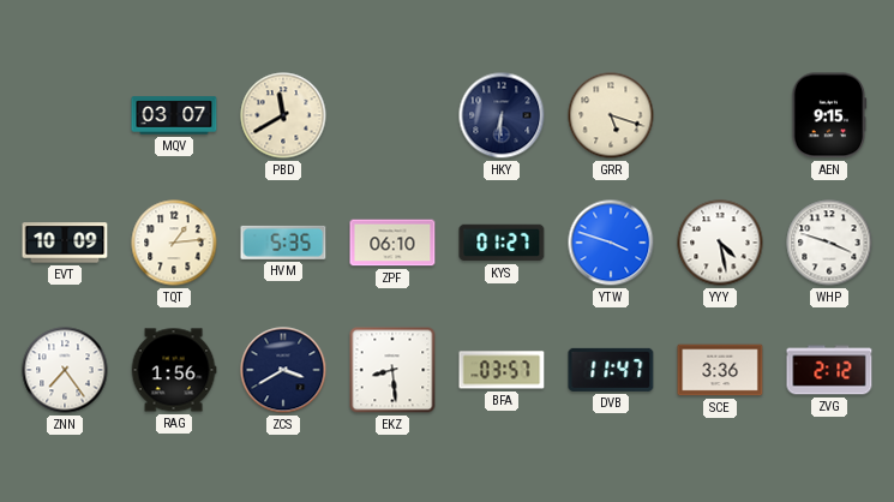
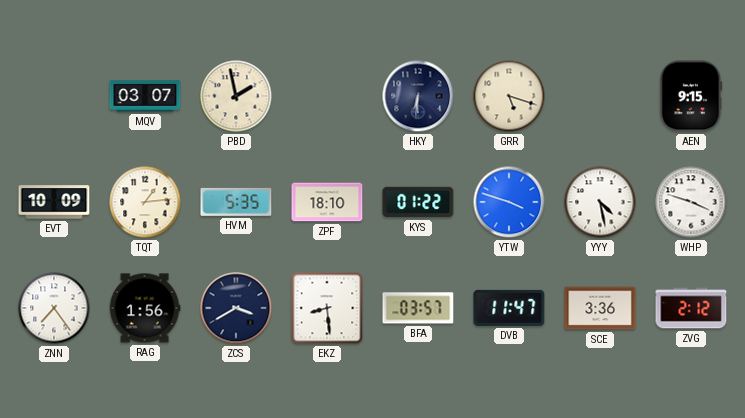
PBD: 11:40 -> 1:58
ZPF: 06:10 -> 18:10
KYS: 01:27 -> 01:22
